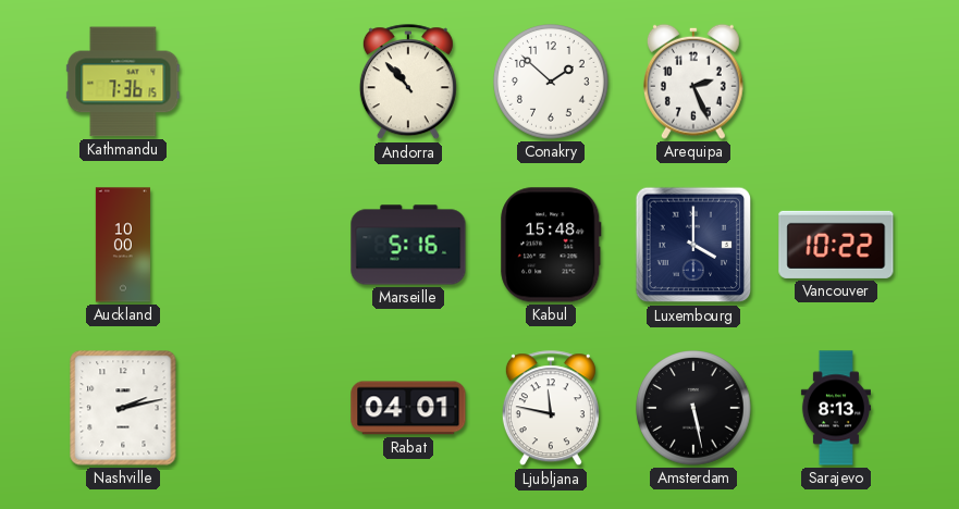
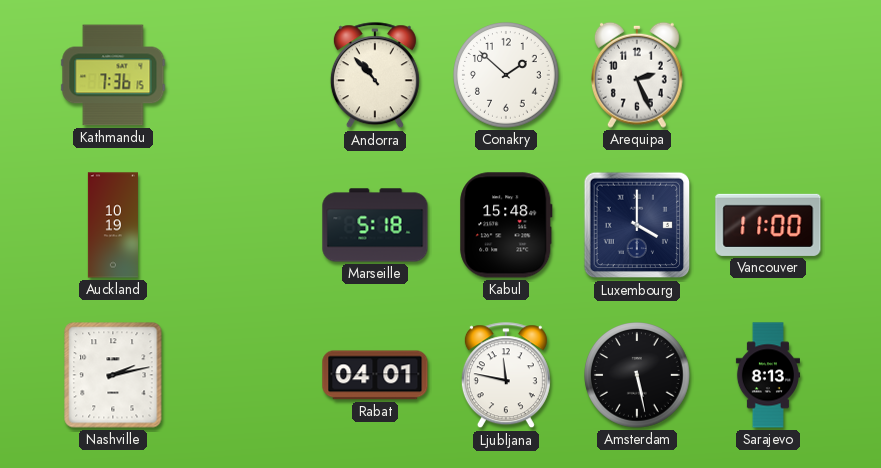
Auckland: 10:00 -> 10:19
Marseille: 5:16 -> 5:18
Vancouver: 10:22 -> 11:00
